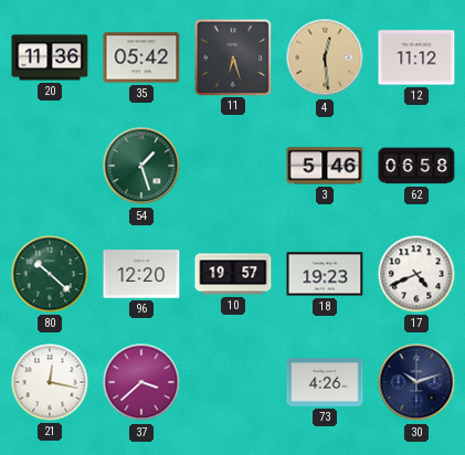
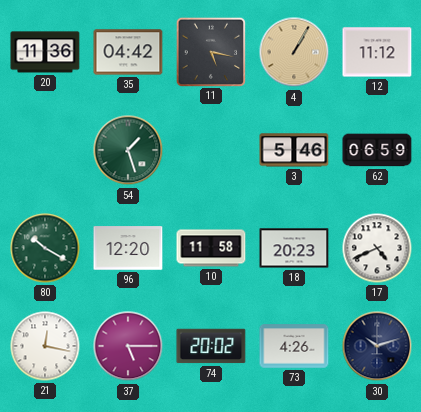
35: 05:42 -> 04:42
11: 6:27 -> 5:17
4: 12:29 -> 1:05
62: 06:58 -> 06:59
80: 10:22 -> 10:20
10: 19:57 -> 11:58
18: 19:23 -> 20:23
37: 3:38 -> 5:15
74: none -> 20:02
